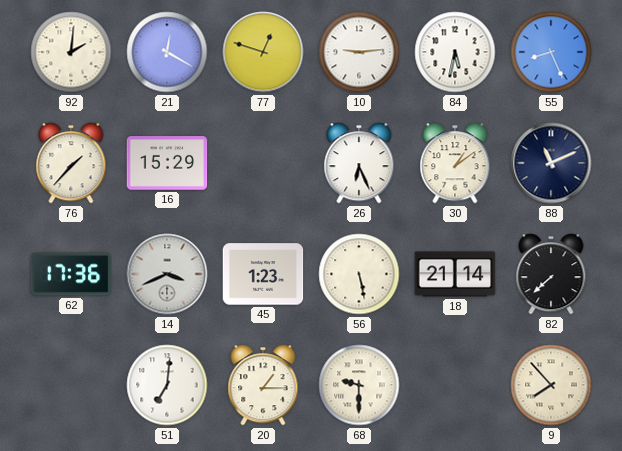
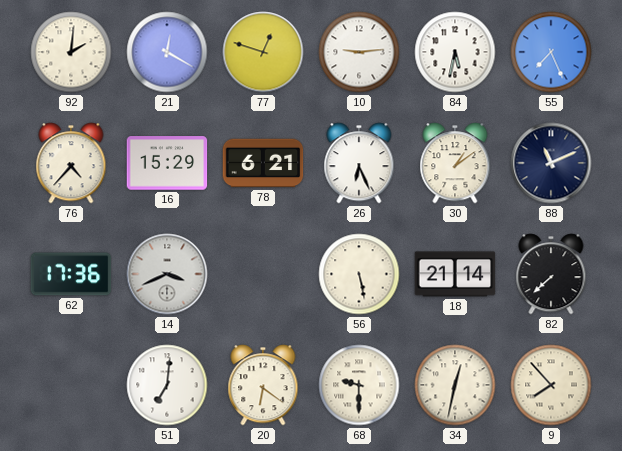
55: 8:26 -> 7:26
76: 1:37 -> 4:37
78: none -> 6:21
45: 1:23 -> none
20: 1:15 -> 6:21
34: none -> 12:32
